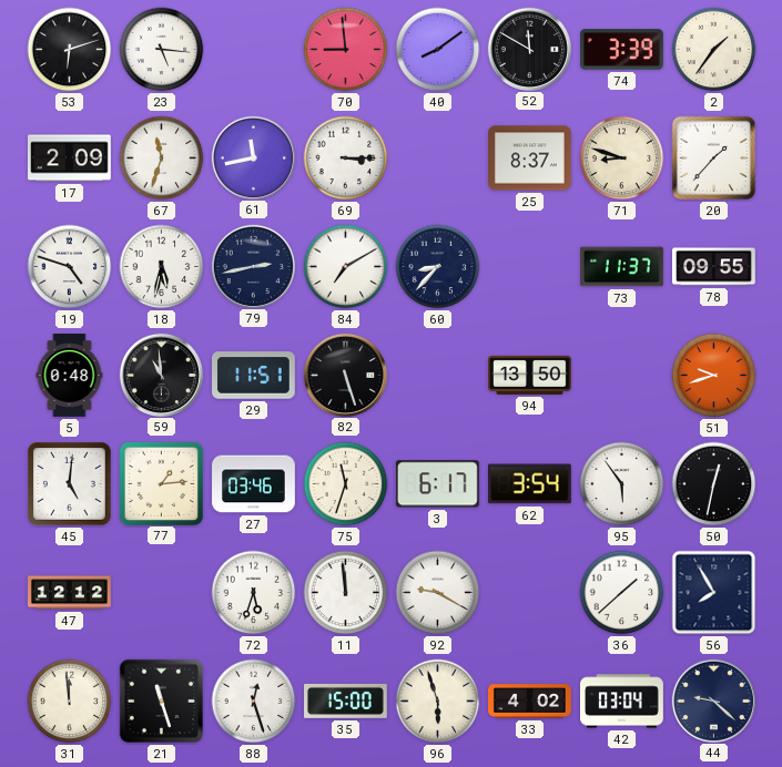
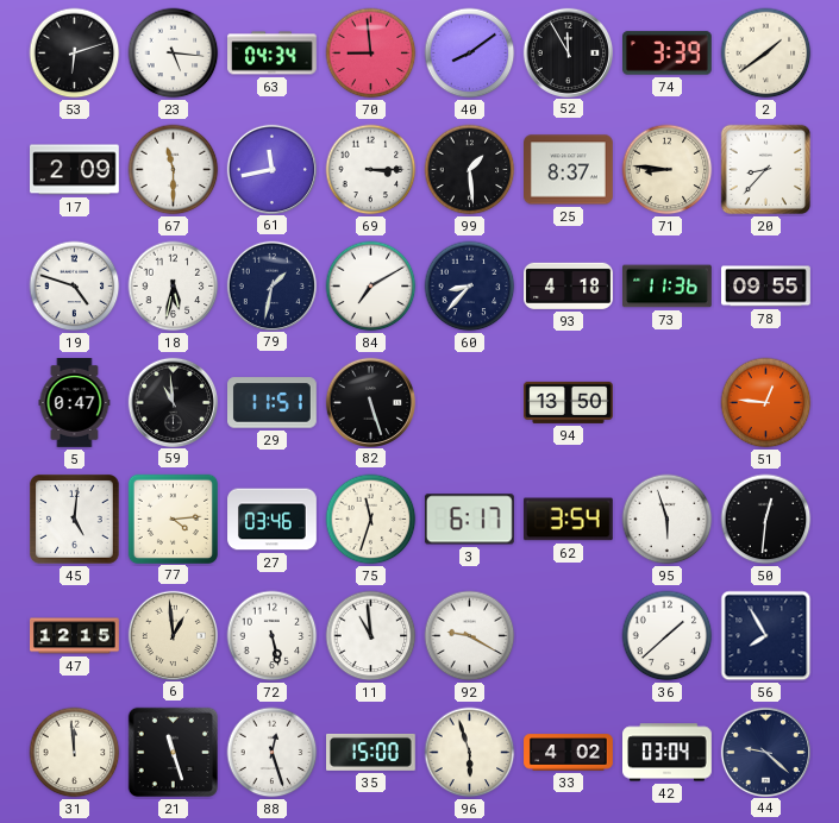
63: none -> 04:34
52: 11:50 -> 11:55
2: 1:36 -> 1:39
67: 11:33 -> 11:30
99: none -> 1:29
71: 8:48 -> 8:46
20: 1:37 -> 8:37
79: 2:43 -> 1:32
93: none -> 4:18
73: 11:37 -> 11:36
5: 0:48 -> 0:47
51: 9:42 -> 12:46
77: 1:14 -> 4:14
95: 5:54 -> 5:57
50: 12:32 -> 12:31
47: 12:12 -> 12:15
6: none -> 12:59
72: 5:33 -> 5:28
11: 11:59 -> 10:59
